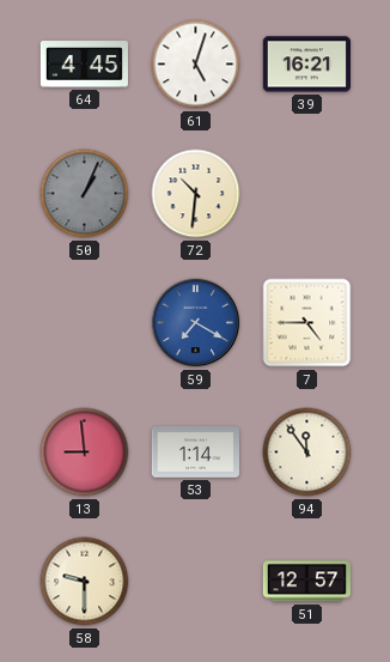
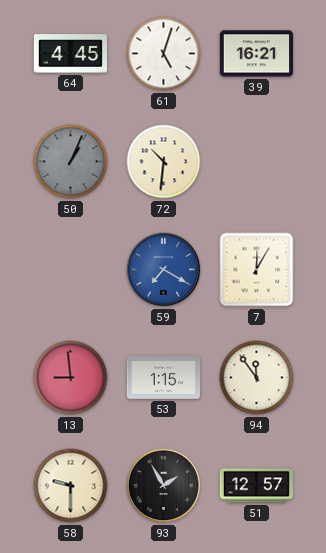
7: 4:45 -> 12:05
53: 1:14 -> 1:15
93: none -> 1:55
